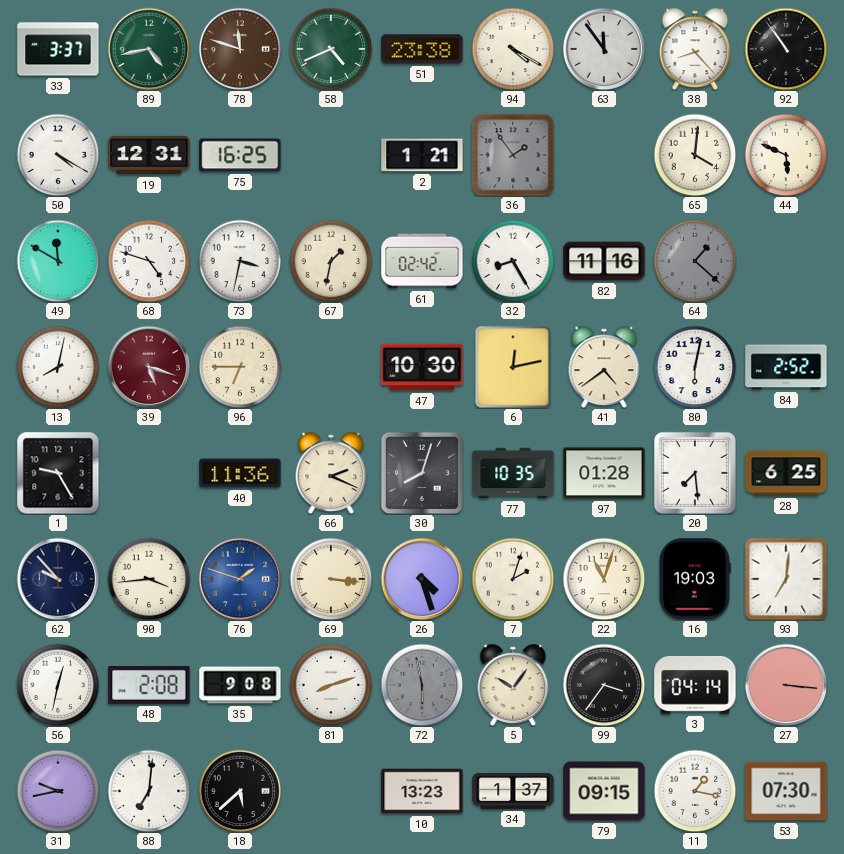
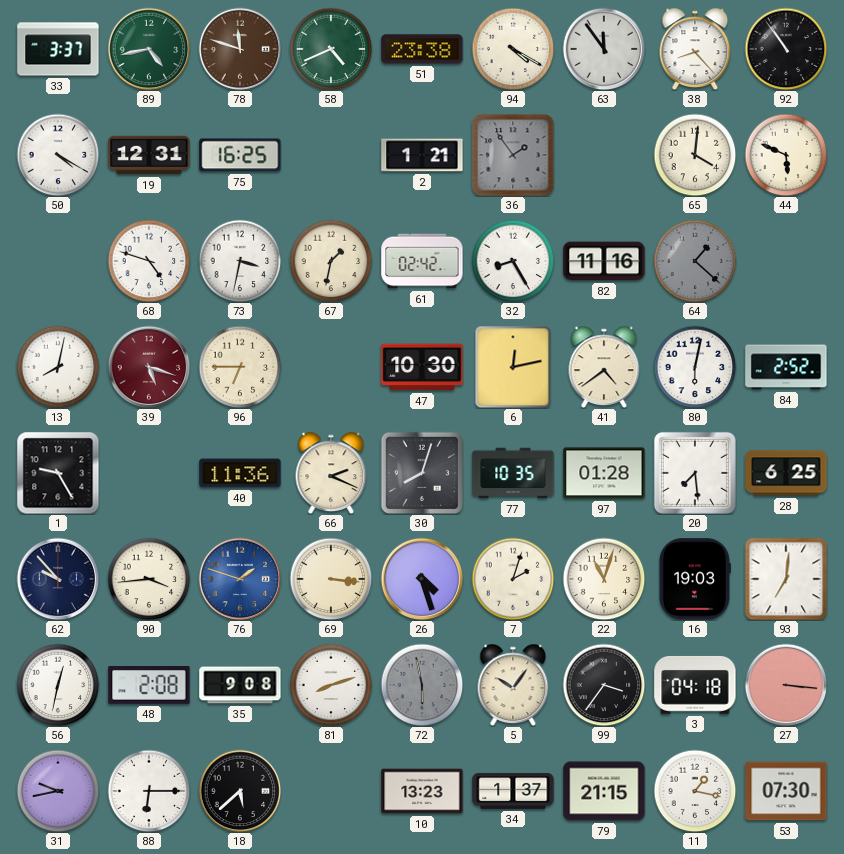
49: 11:50 -> none
3: 04:14 -> 04:18
88: 7:01 -> 6:15
79: 09:15 -> 21:15
